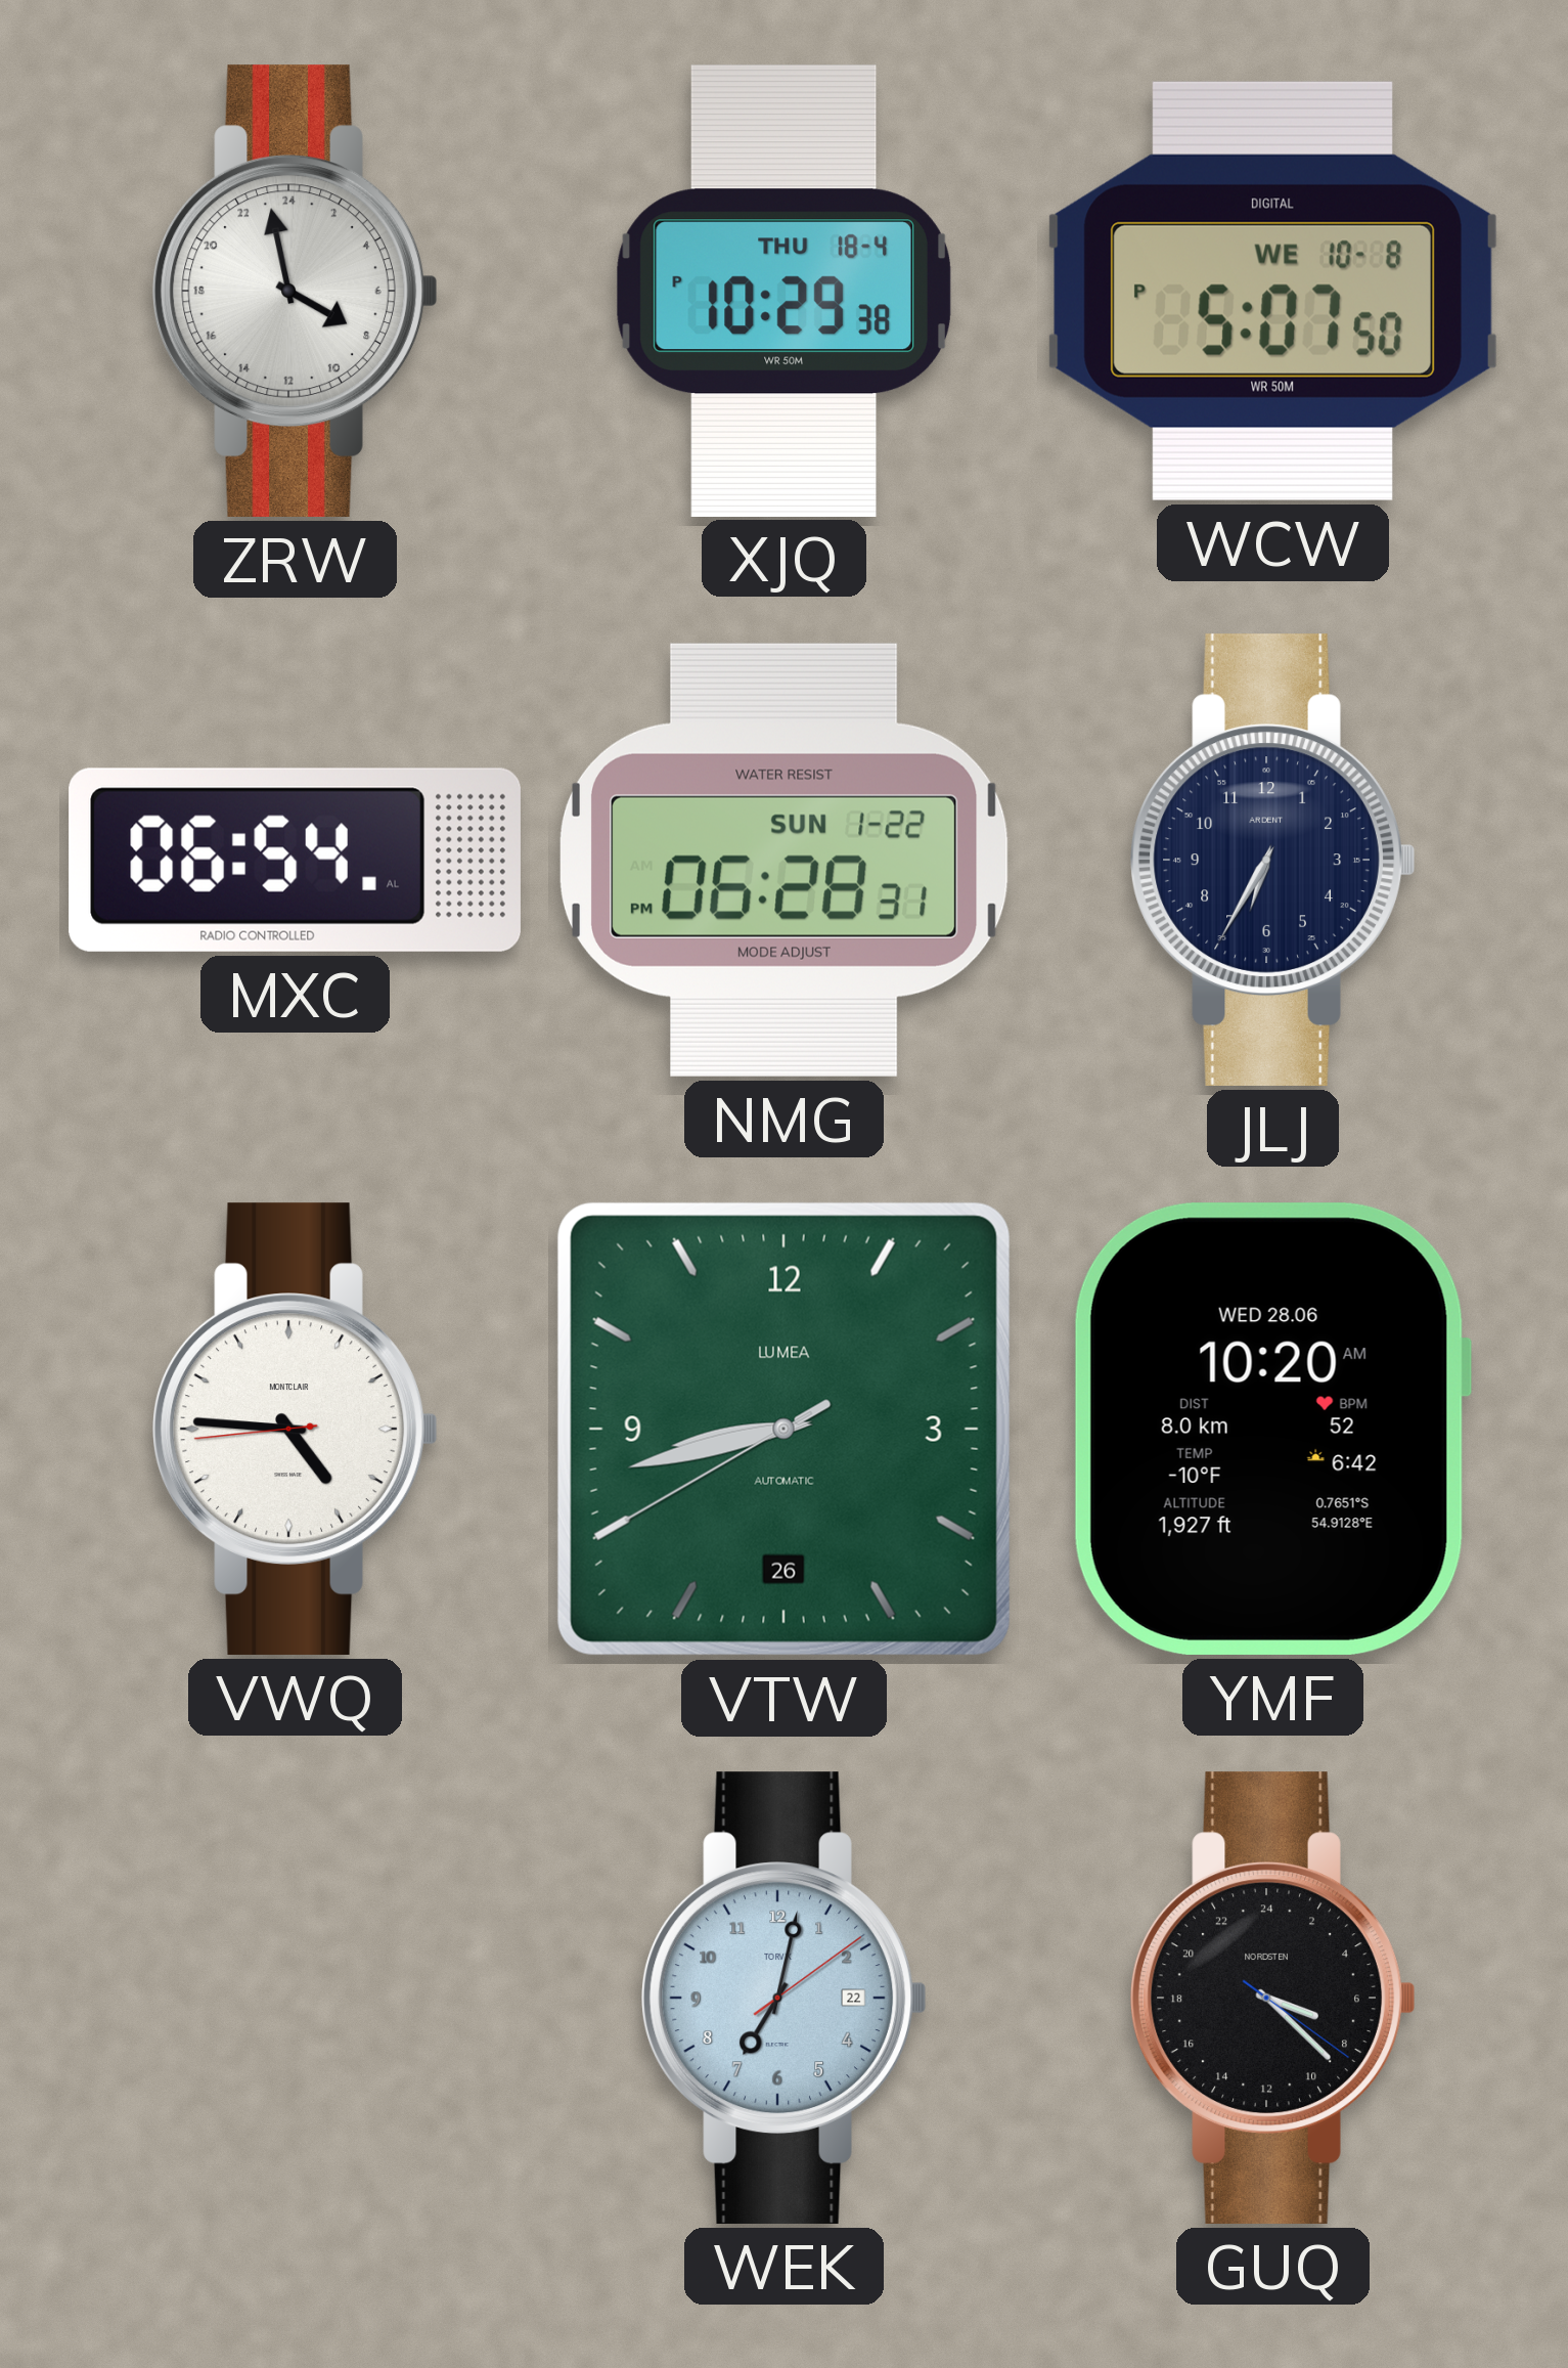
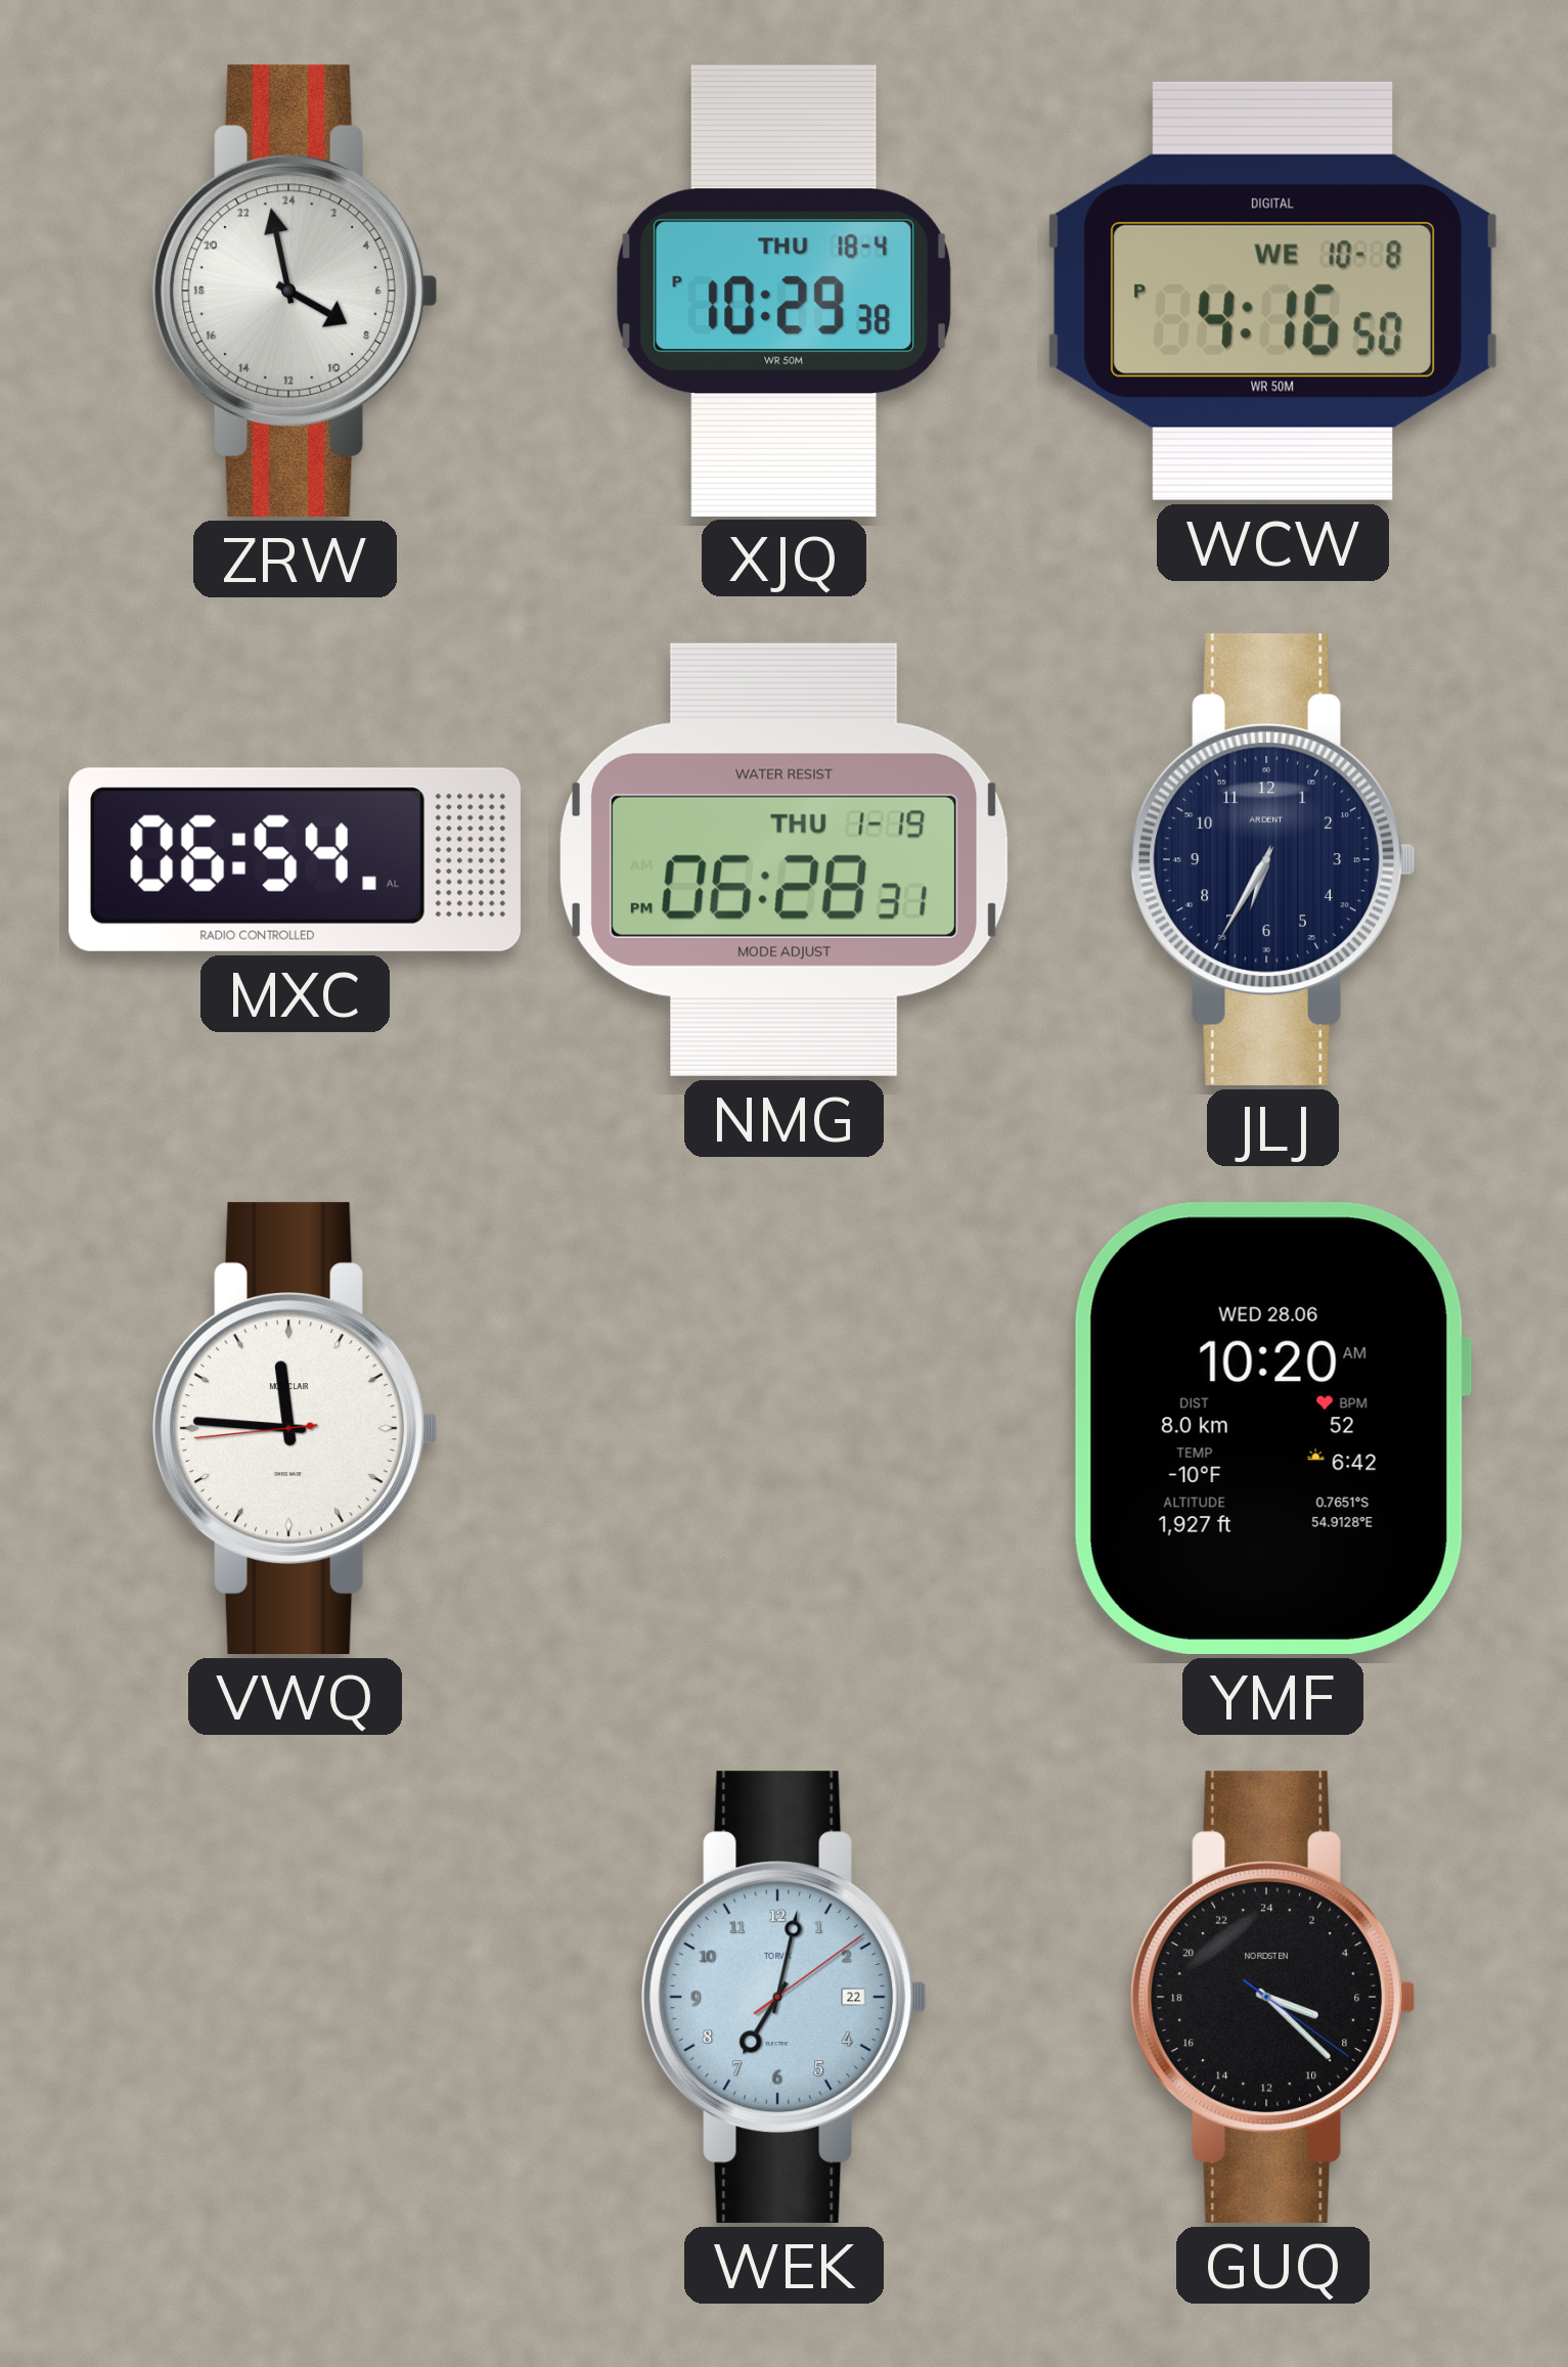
WCW: 5:07 -> 4:16
NMG date: SUN 1-22 -> THU 1-19
VWQ: 4:45 -> 11:45
VTW: 8:42 -> none
